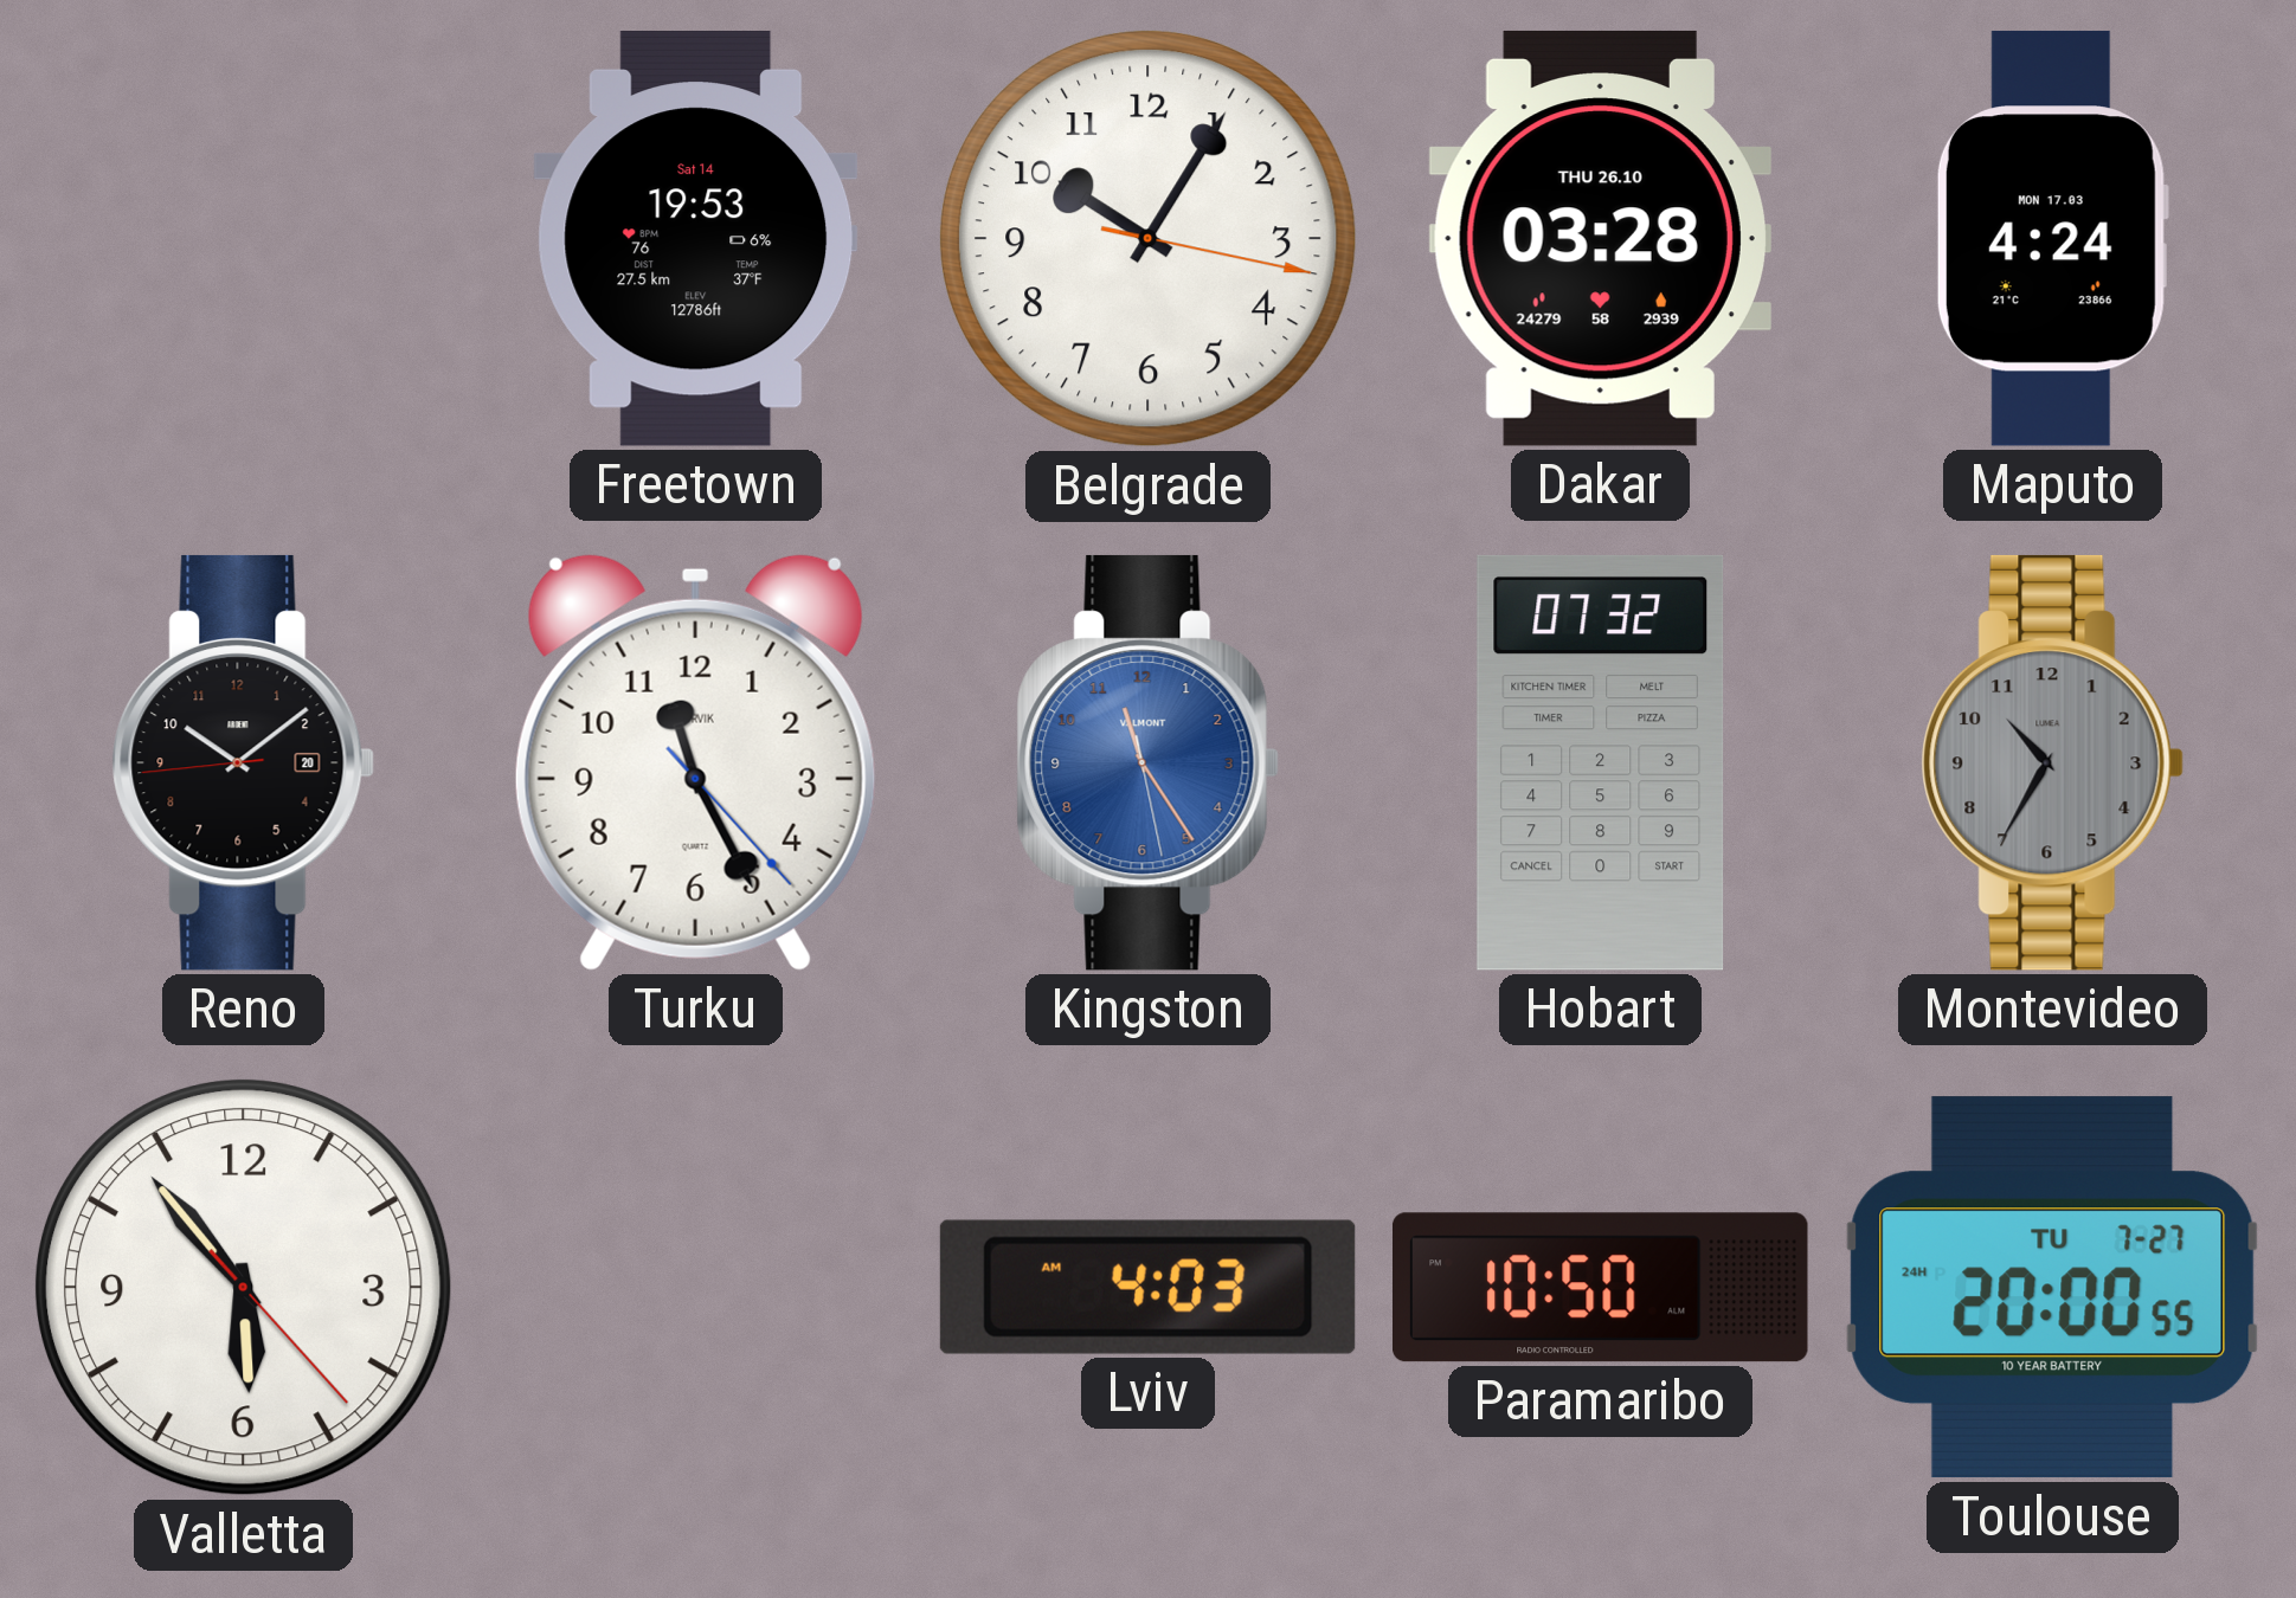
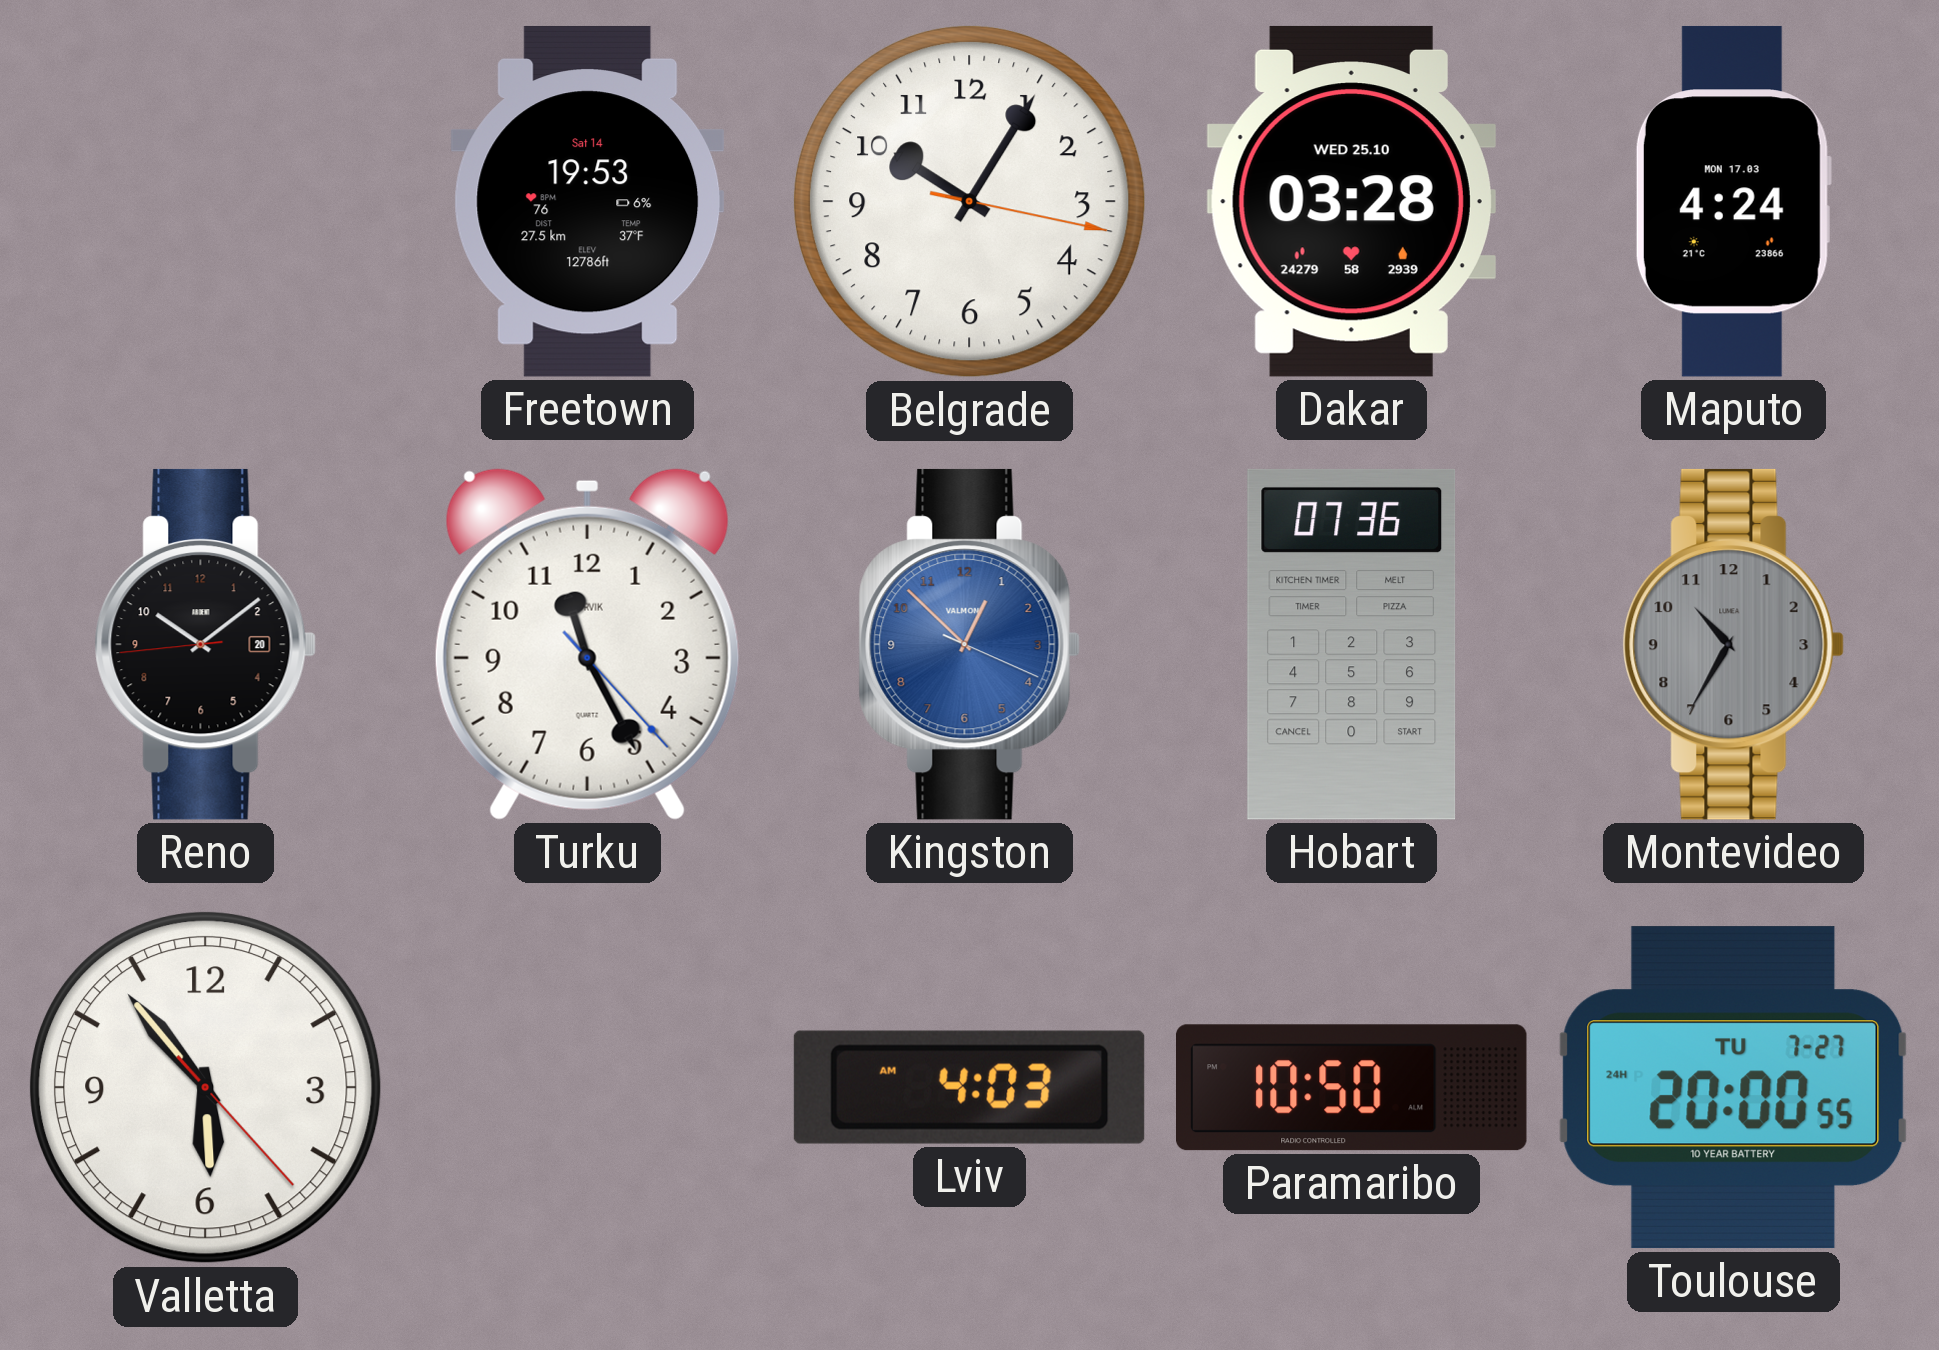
Dakar date: THU 26.10 -> WED 25.10
Kingston: 11:24 -> 12:52
Hobart: 07:32 -> 07:36
